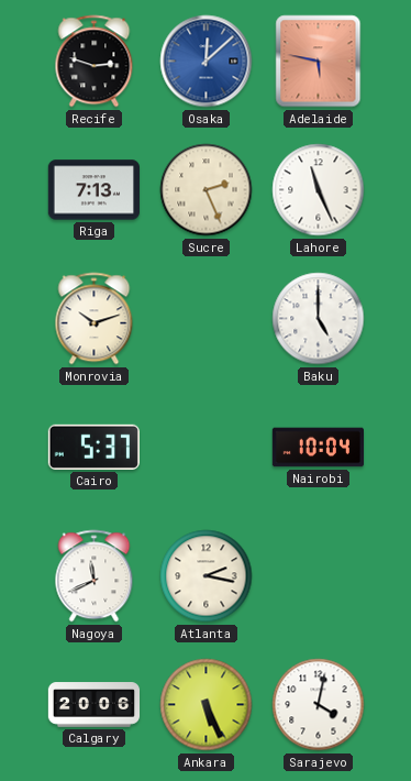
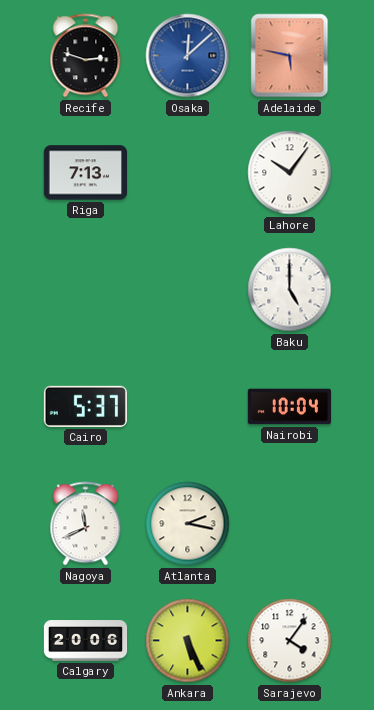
Sucre: 2:26 -> none
Lahore: 11:26 -> 10:06
Monrovia: 10:12 -> none
Sarajevo: 4:02 -> 4:06
